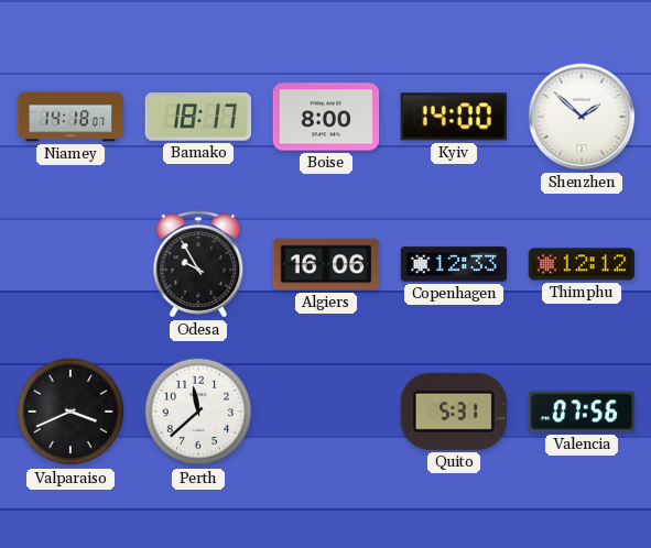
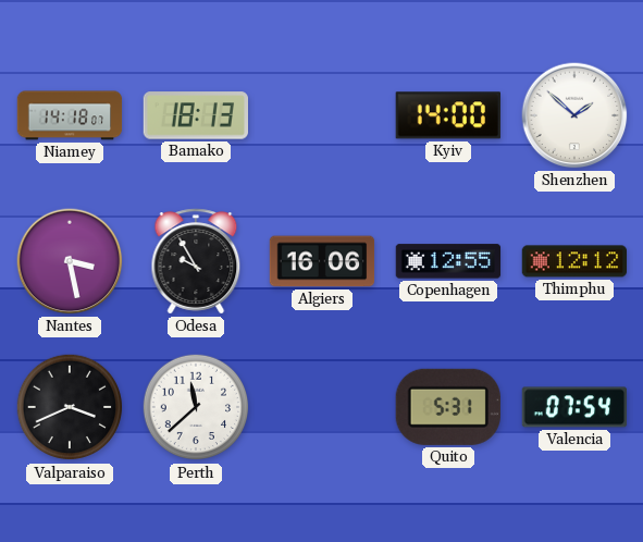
Bamako: 18:17 -> 18:13
Boise: 8:00 -> none
Nantes: none -> 3:28
Copenhagen: 12:33 -> 12:55
Valencia: 07:56 -> 07:54
